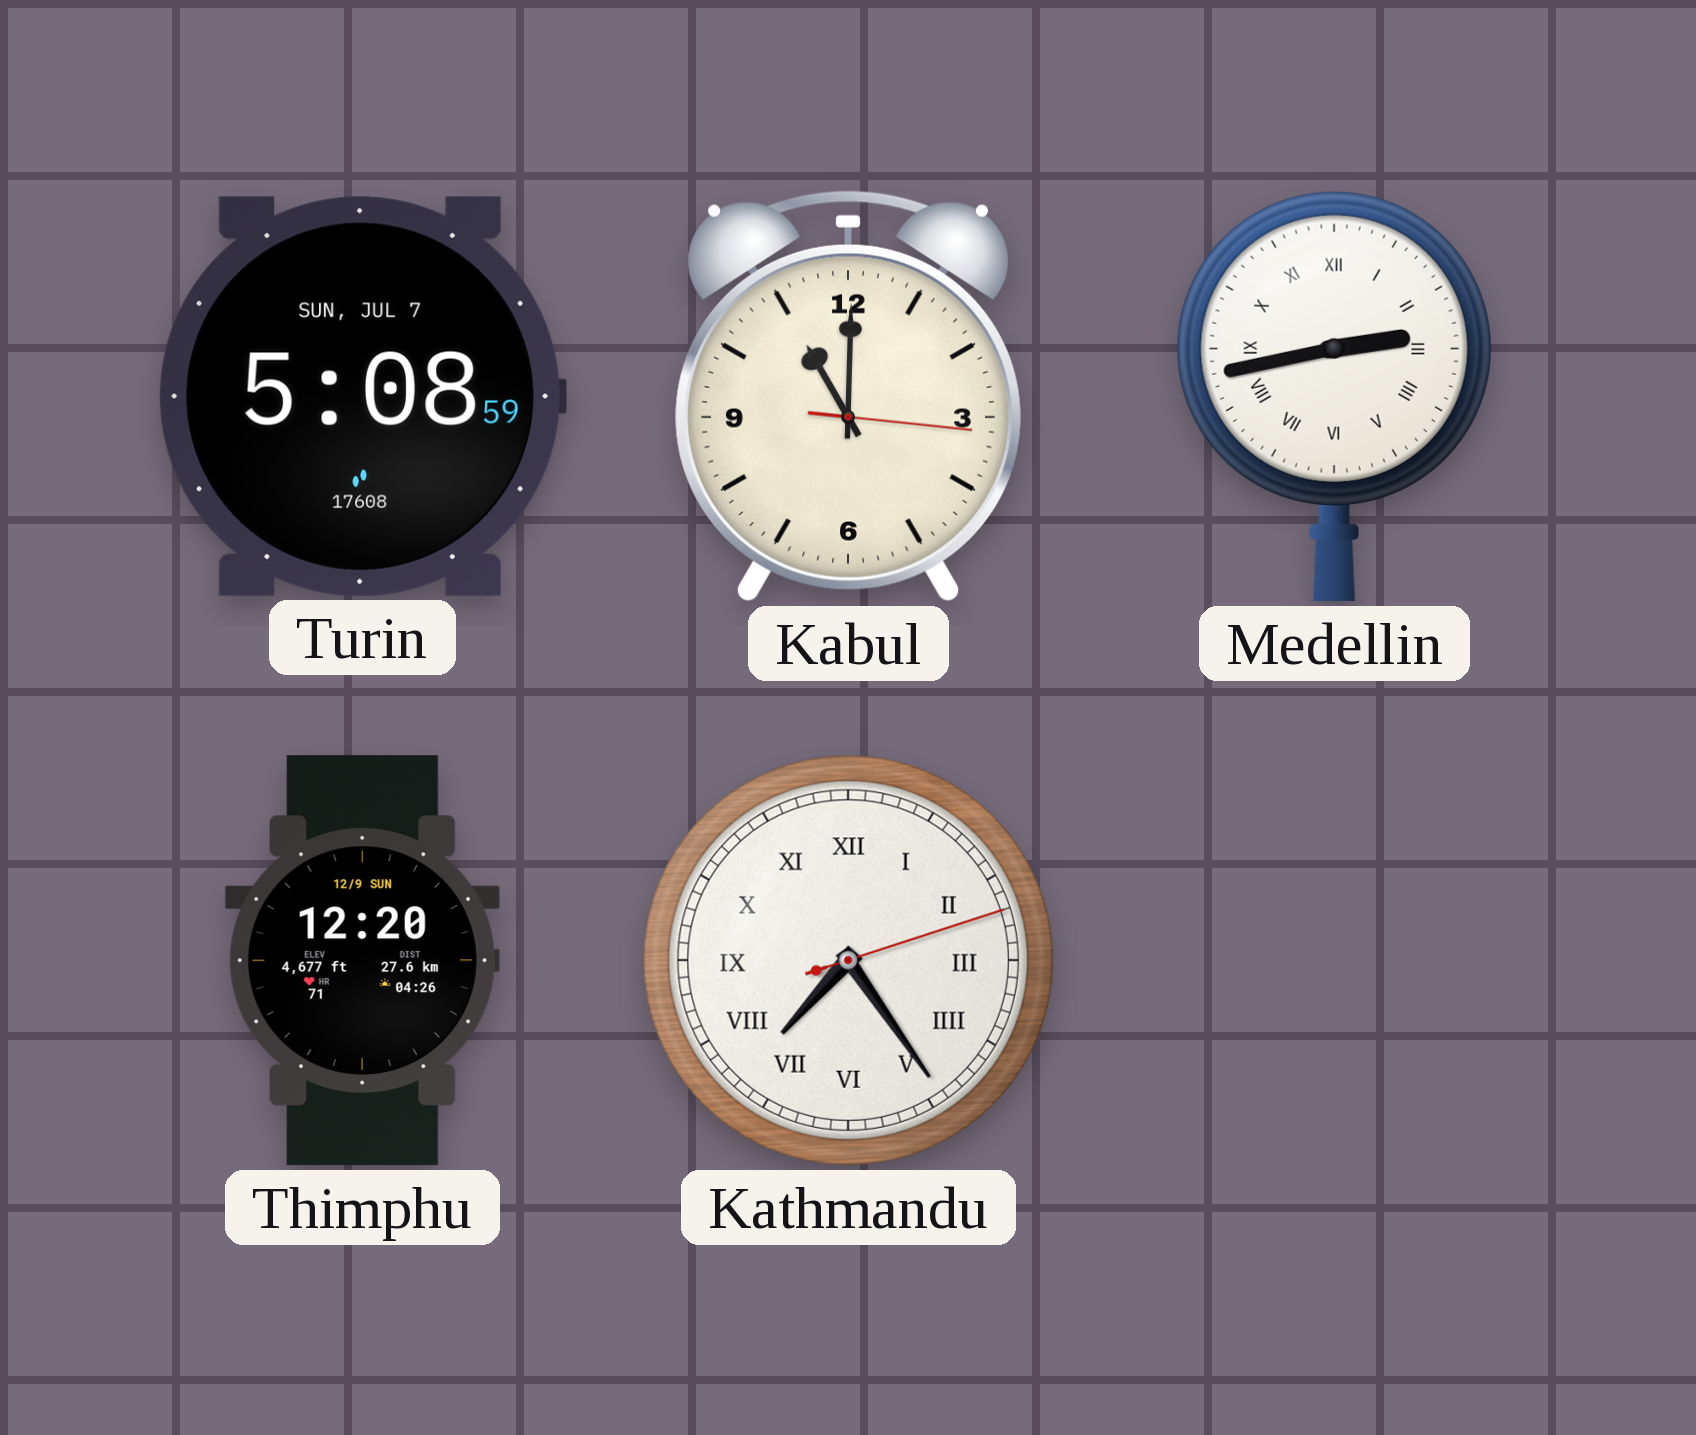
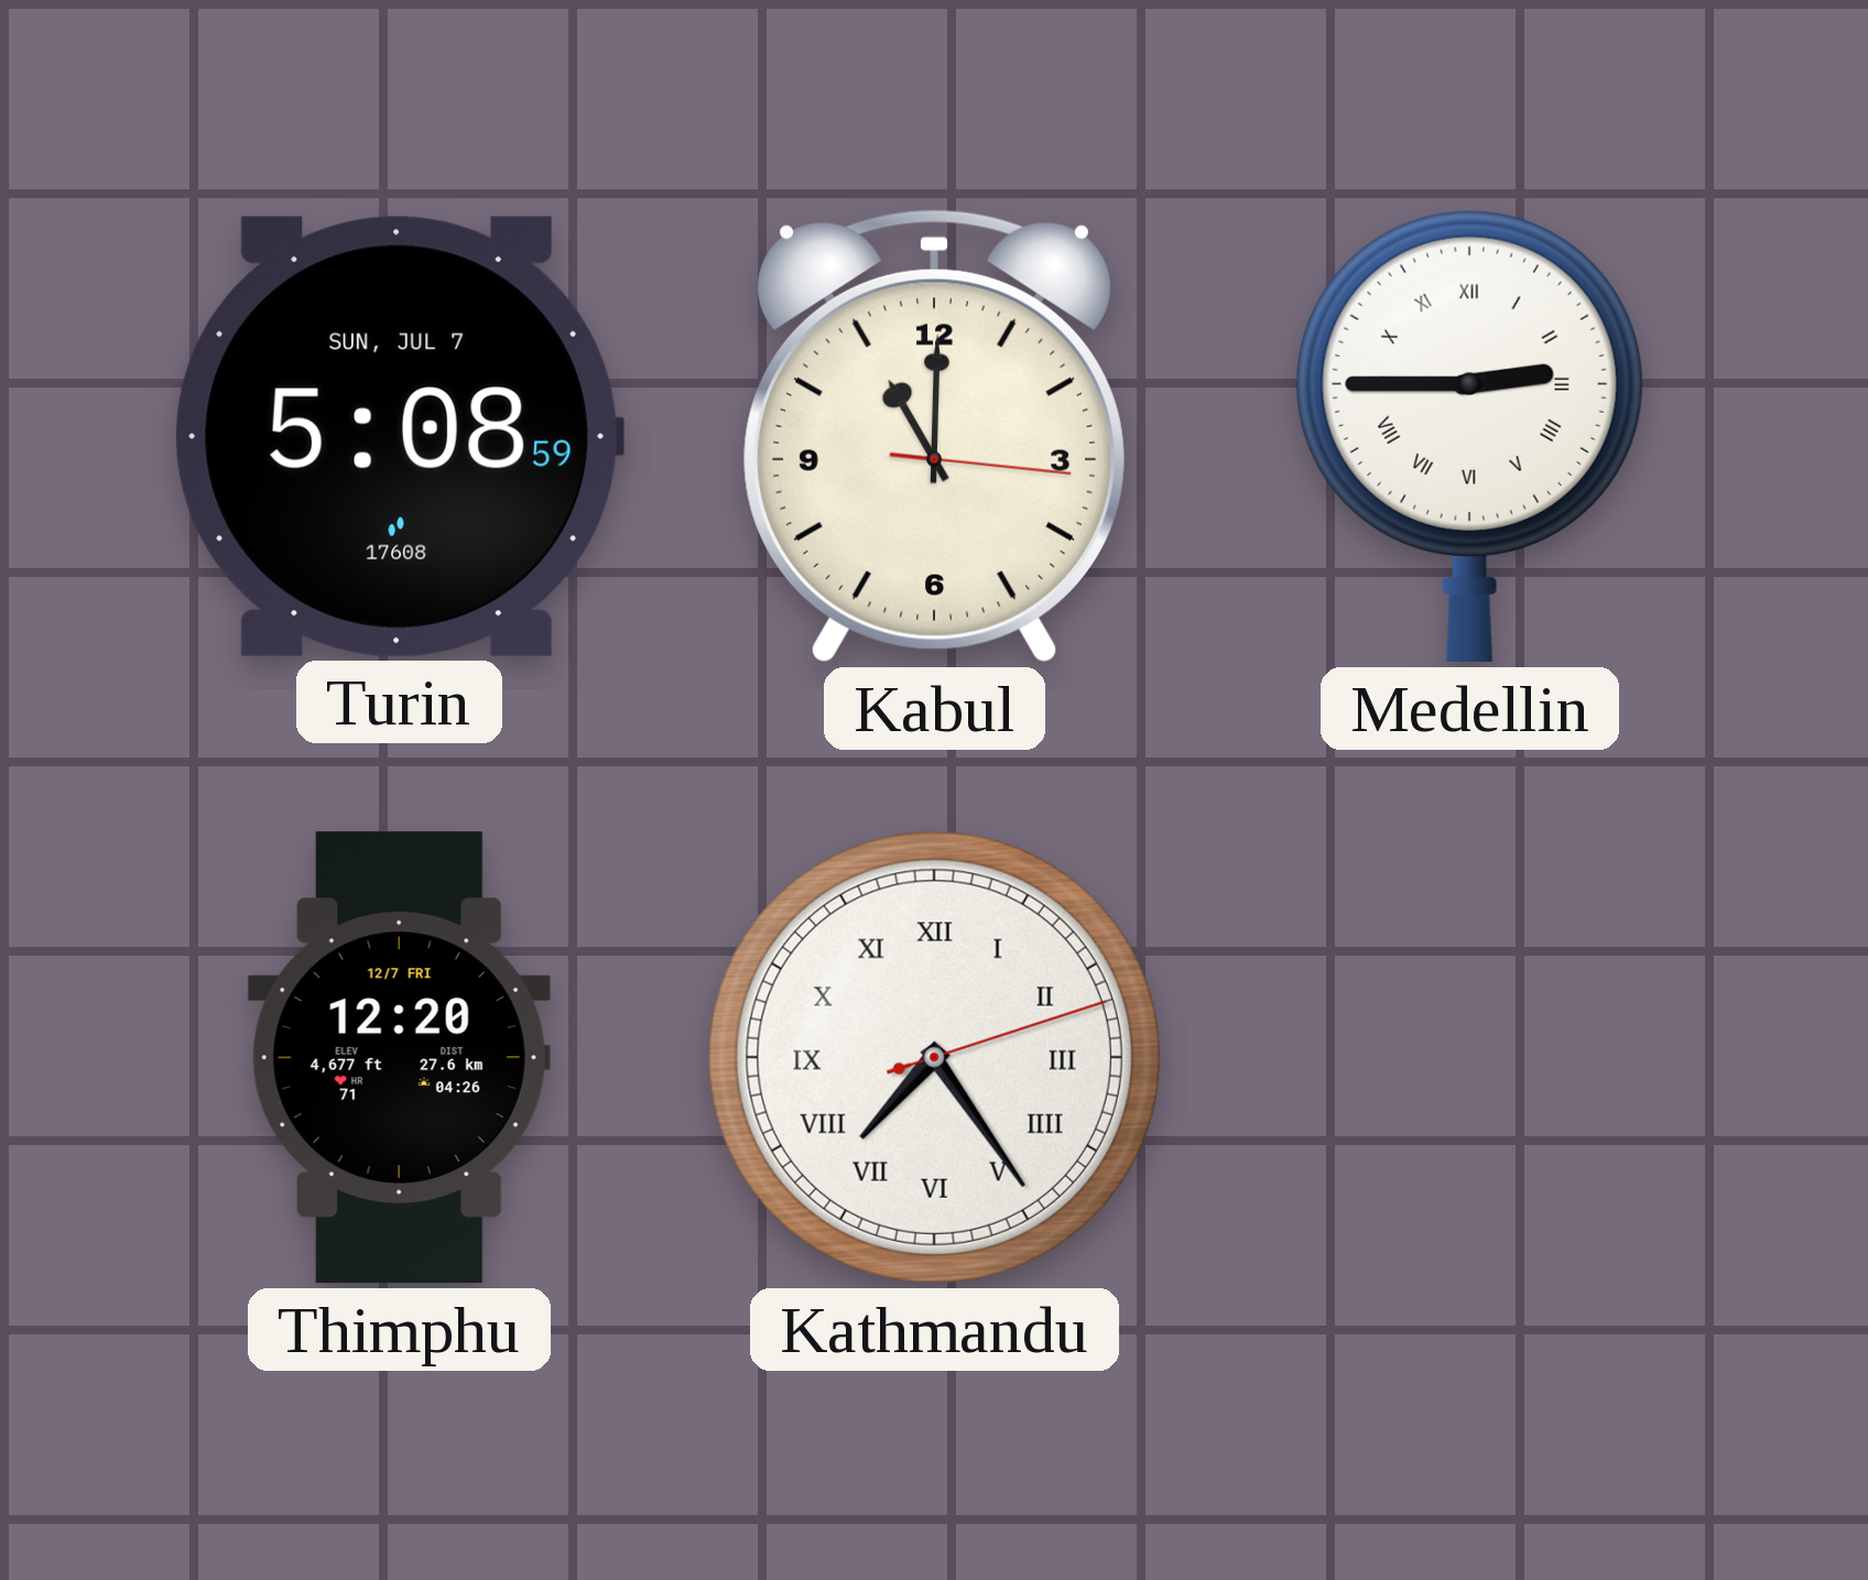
Medellin: 2:43 -> 2:45
Thimphu date: 12/9 SUN -> 12/7 FRI
